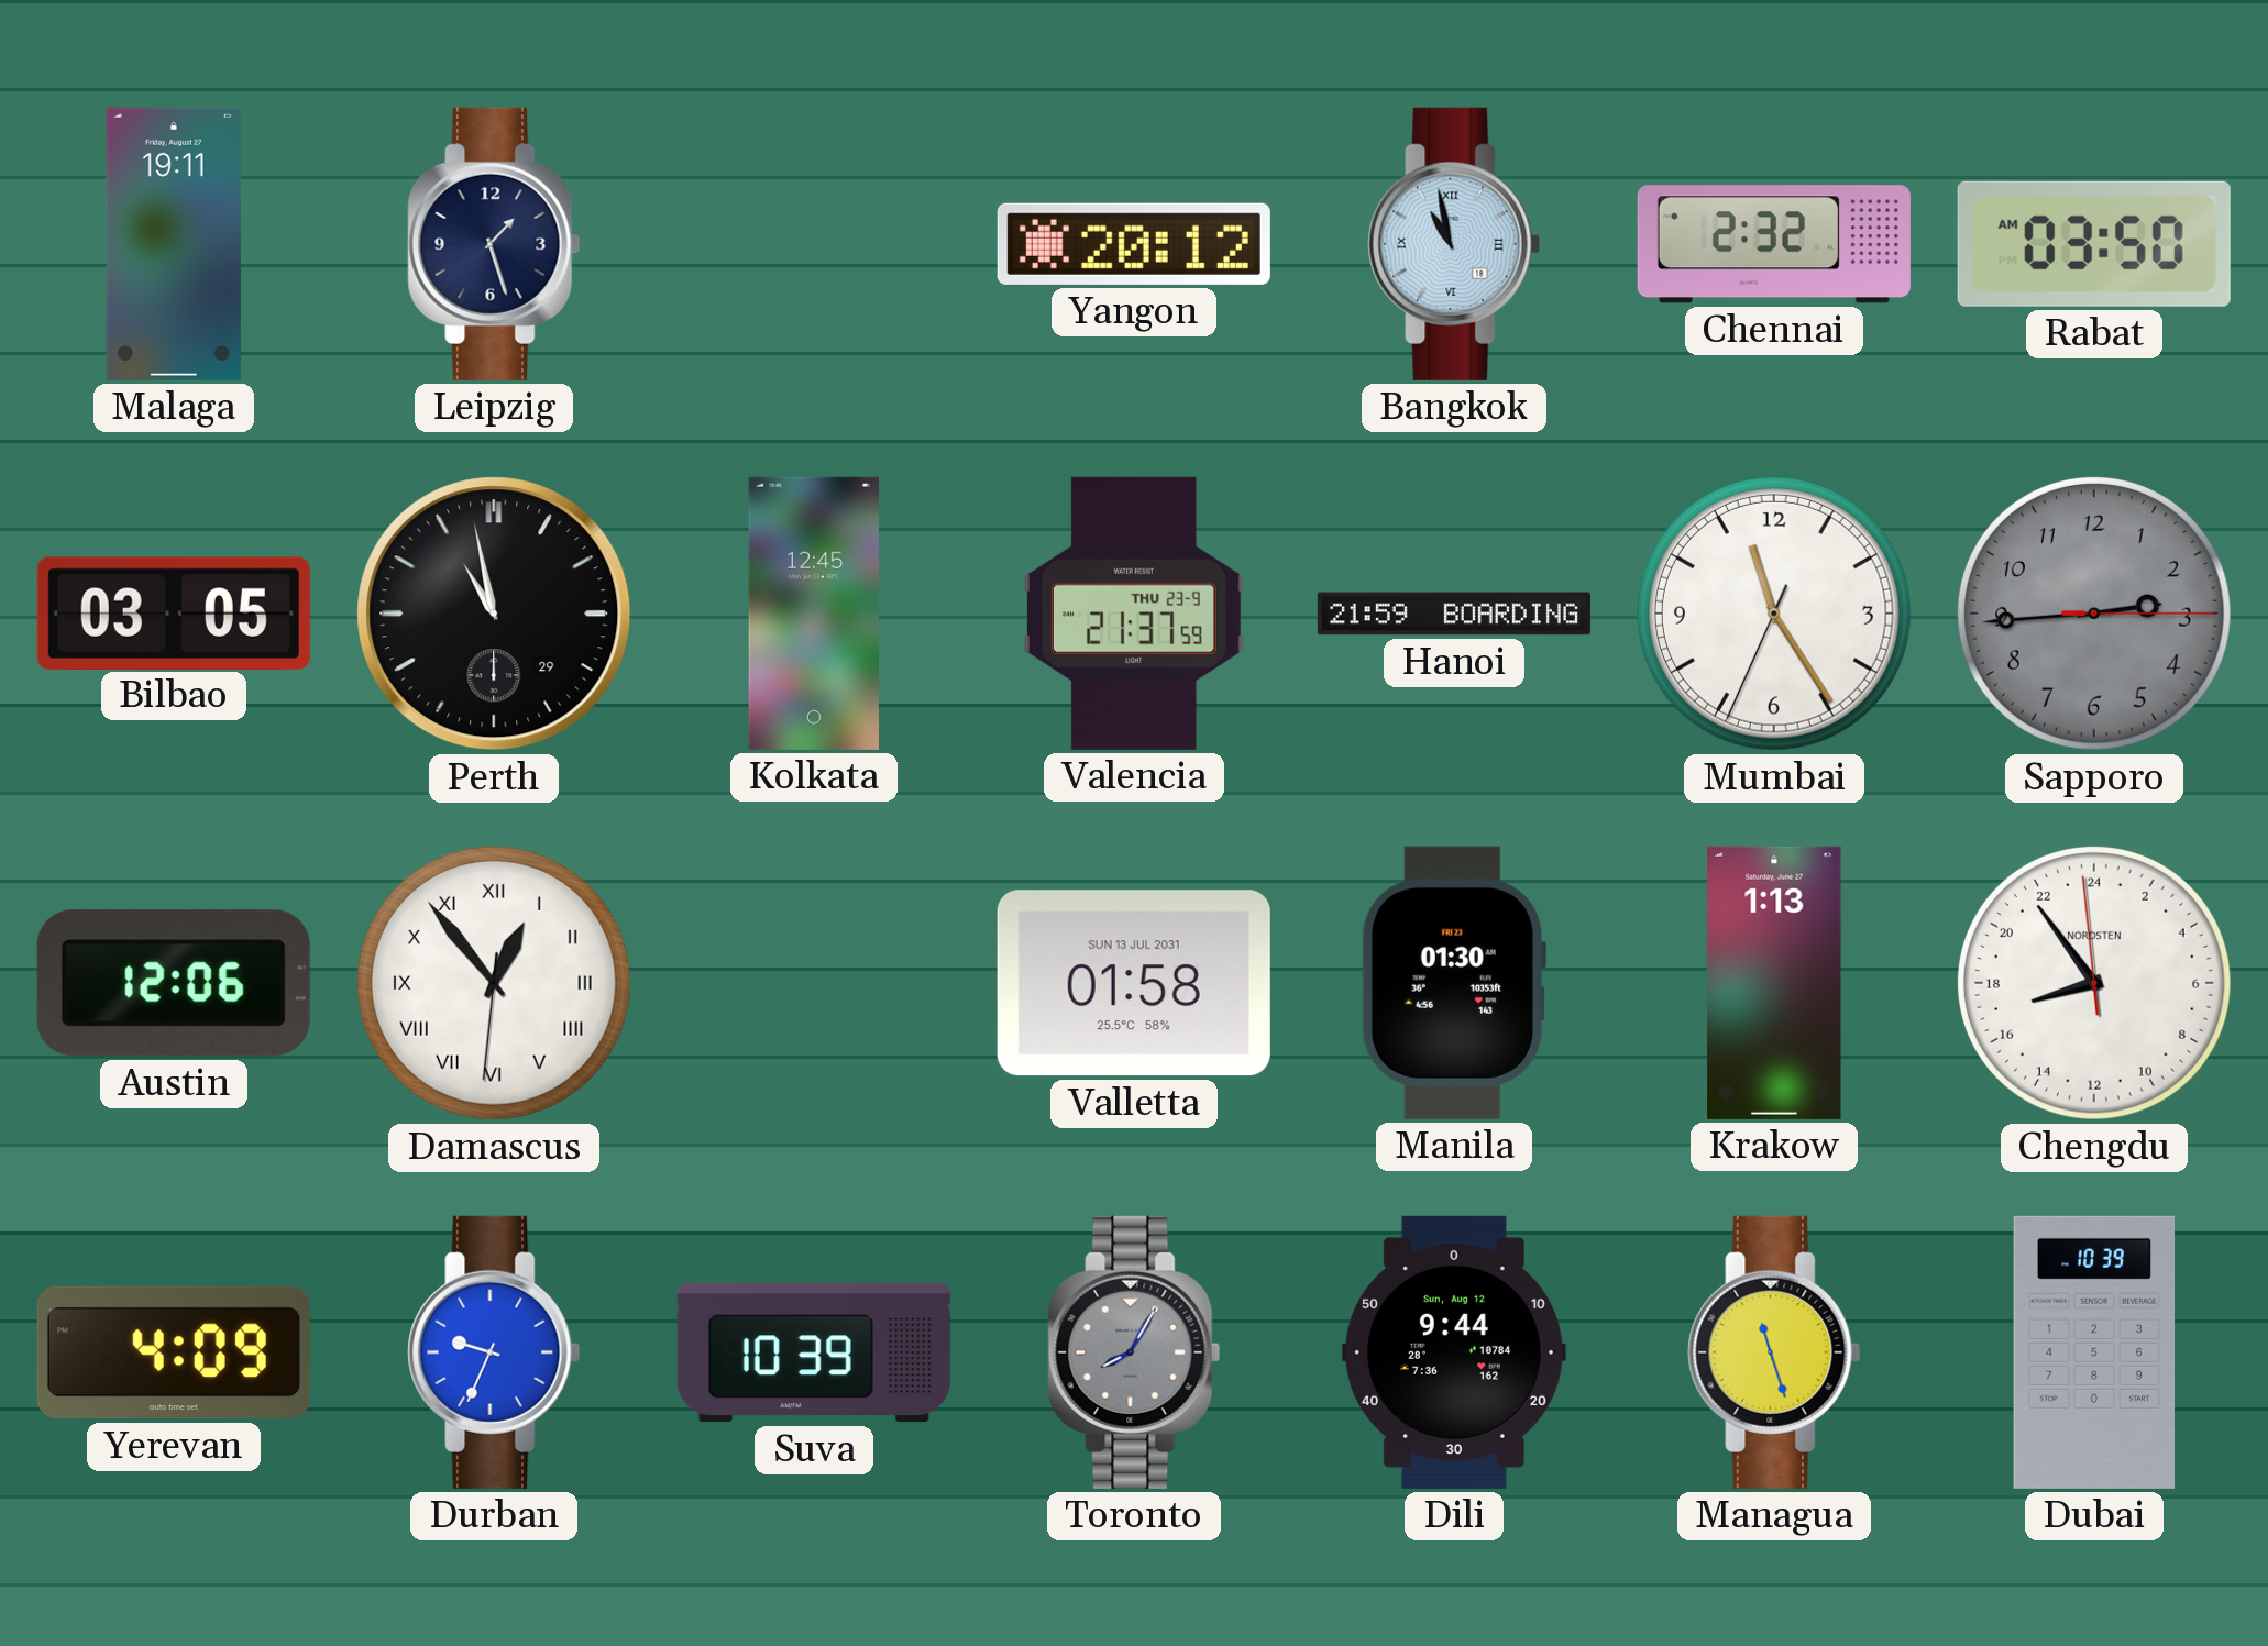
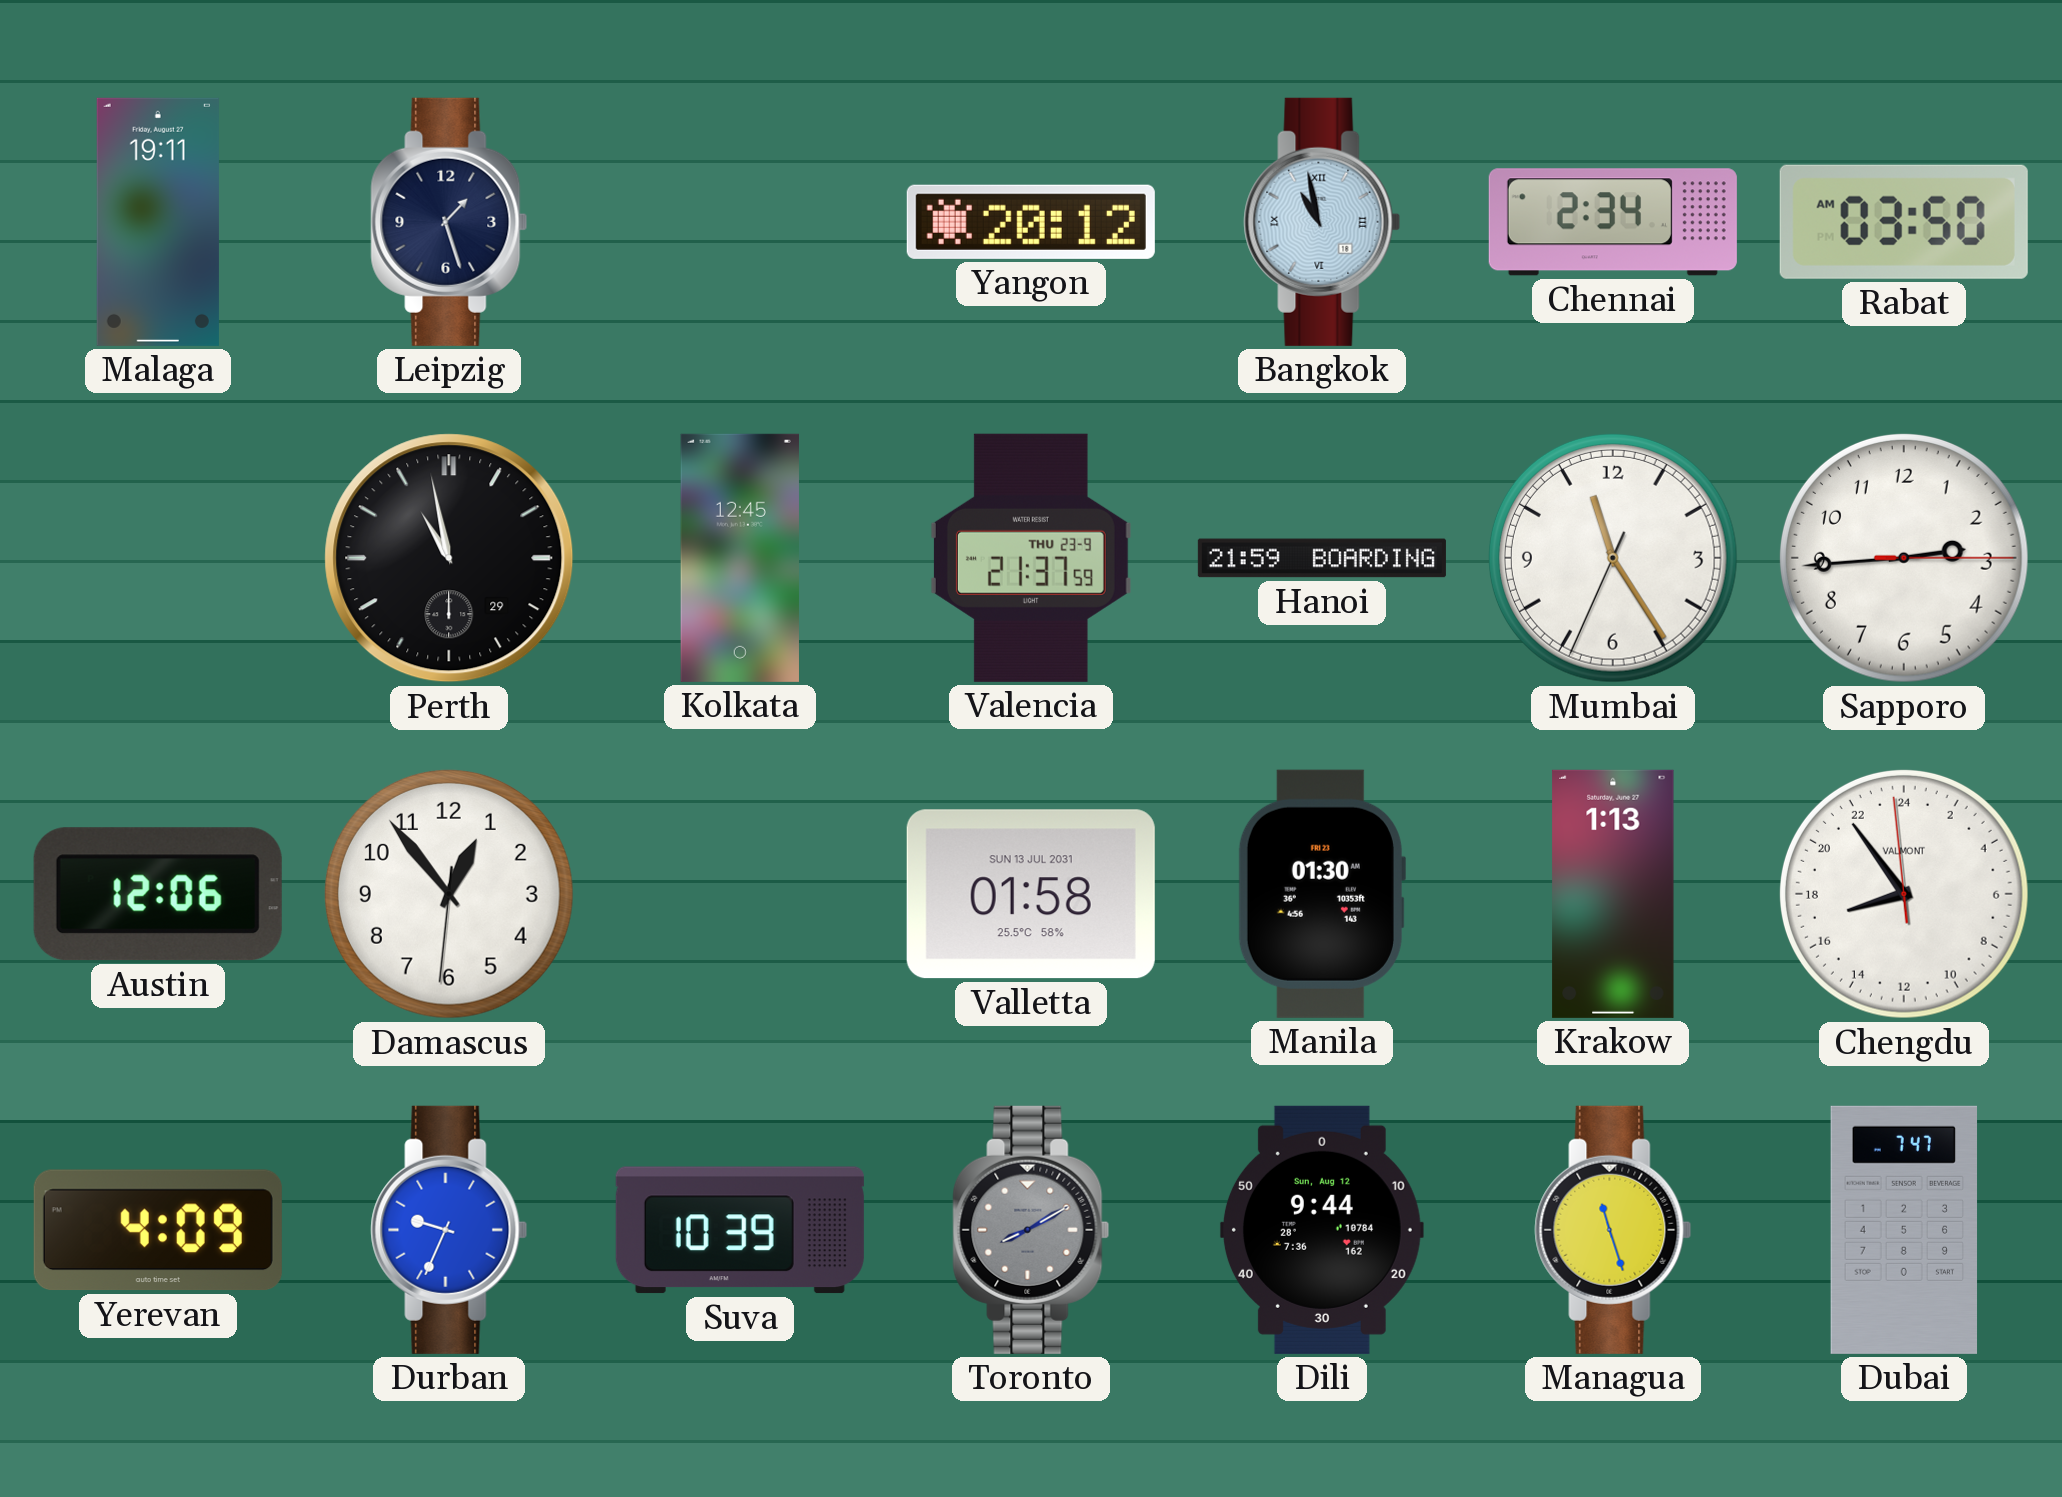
Chennai: 2:32 -> 2:34
Bilbao: 03:05 -> none
Sapporo dial: grey -> white
Damascus numerals: Roman -> Arabic
Chengdu brand: NORDSTEN -> VALMONT
Toronto: 8:05 -> 8:10
Dubai: 10:39 -> 7:47
